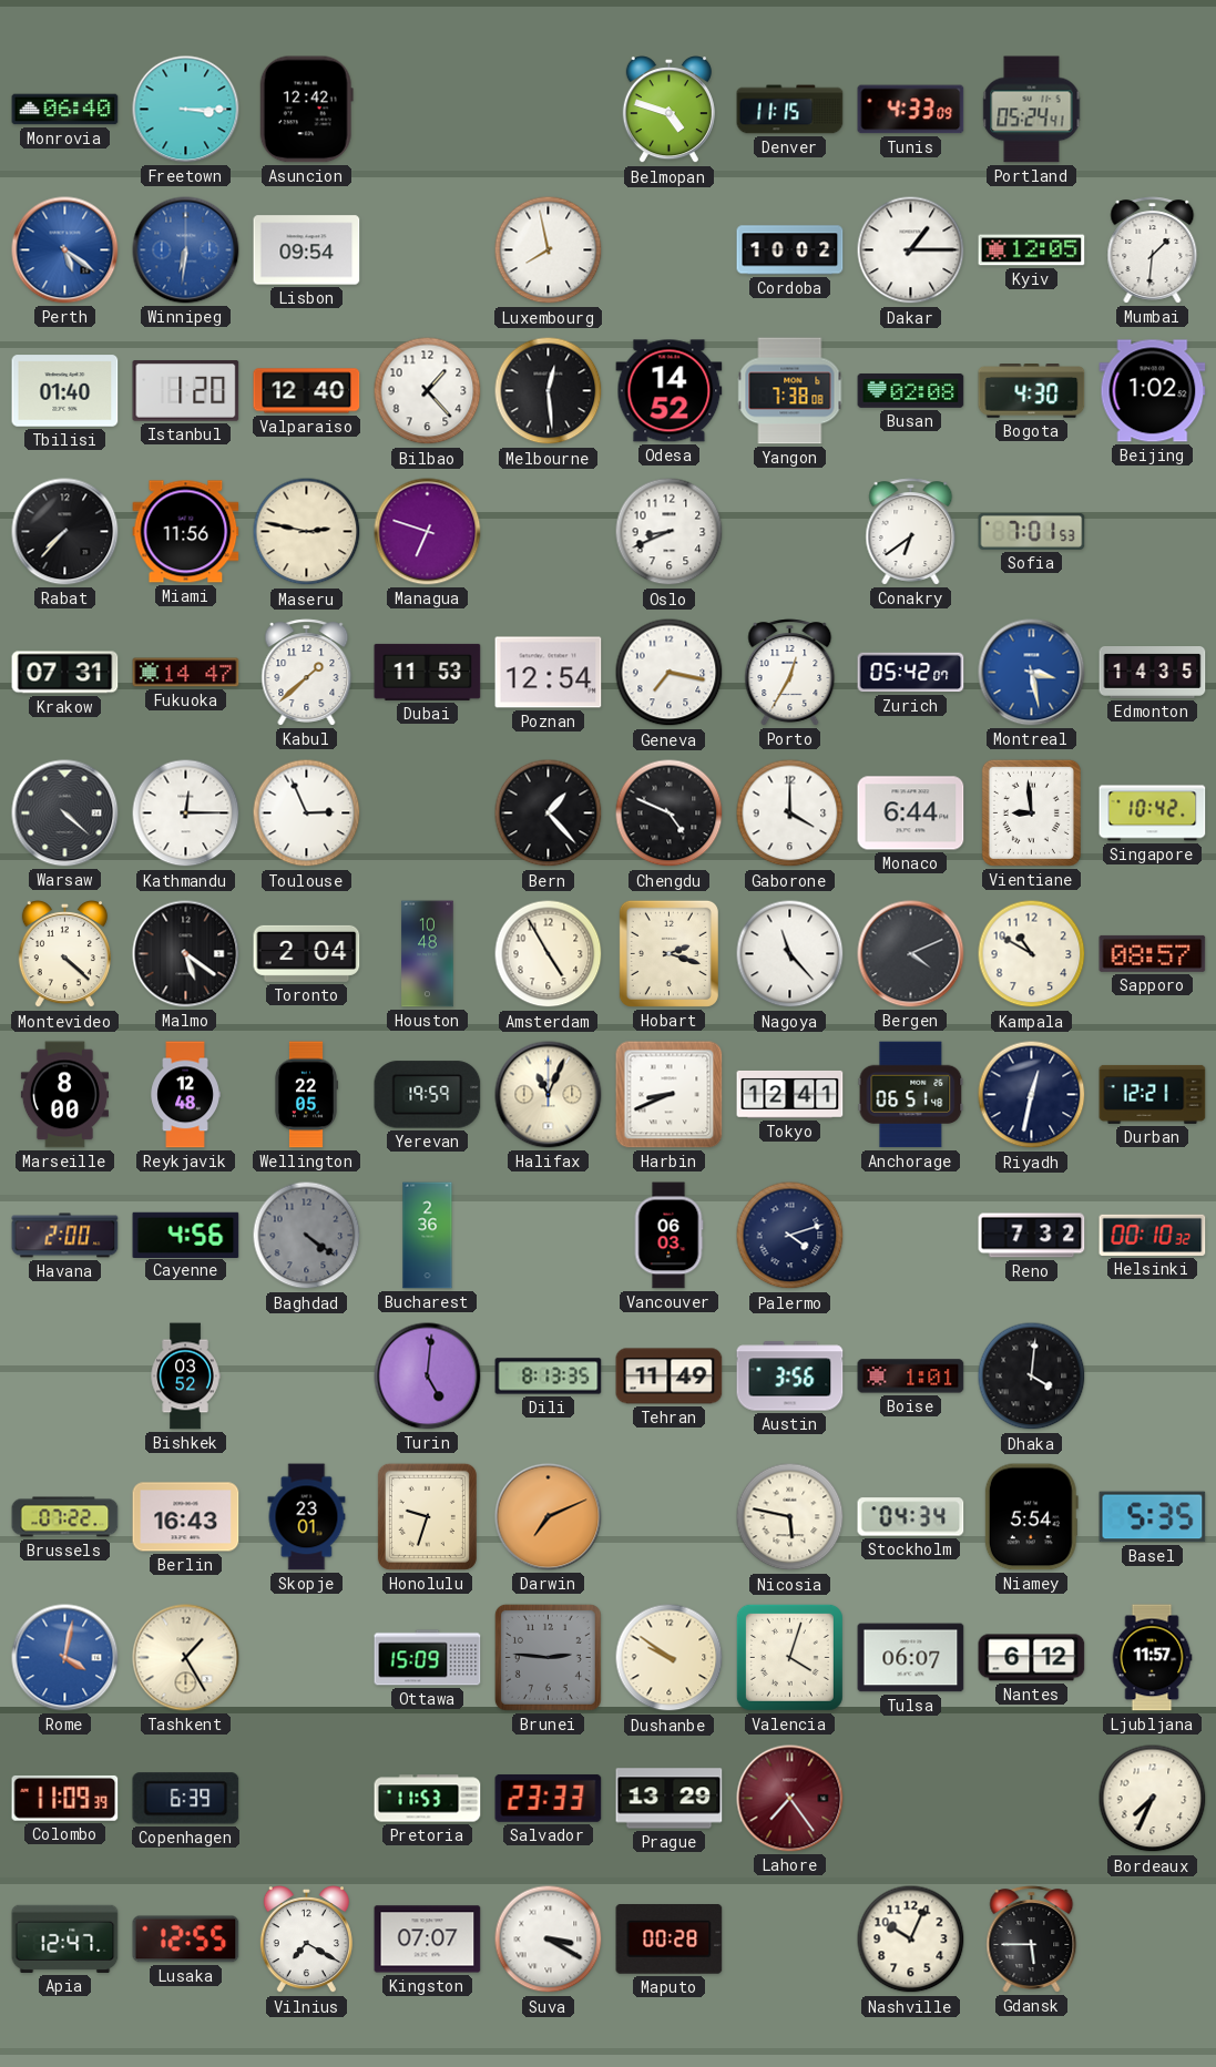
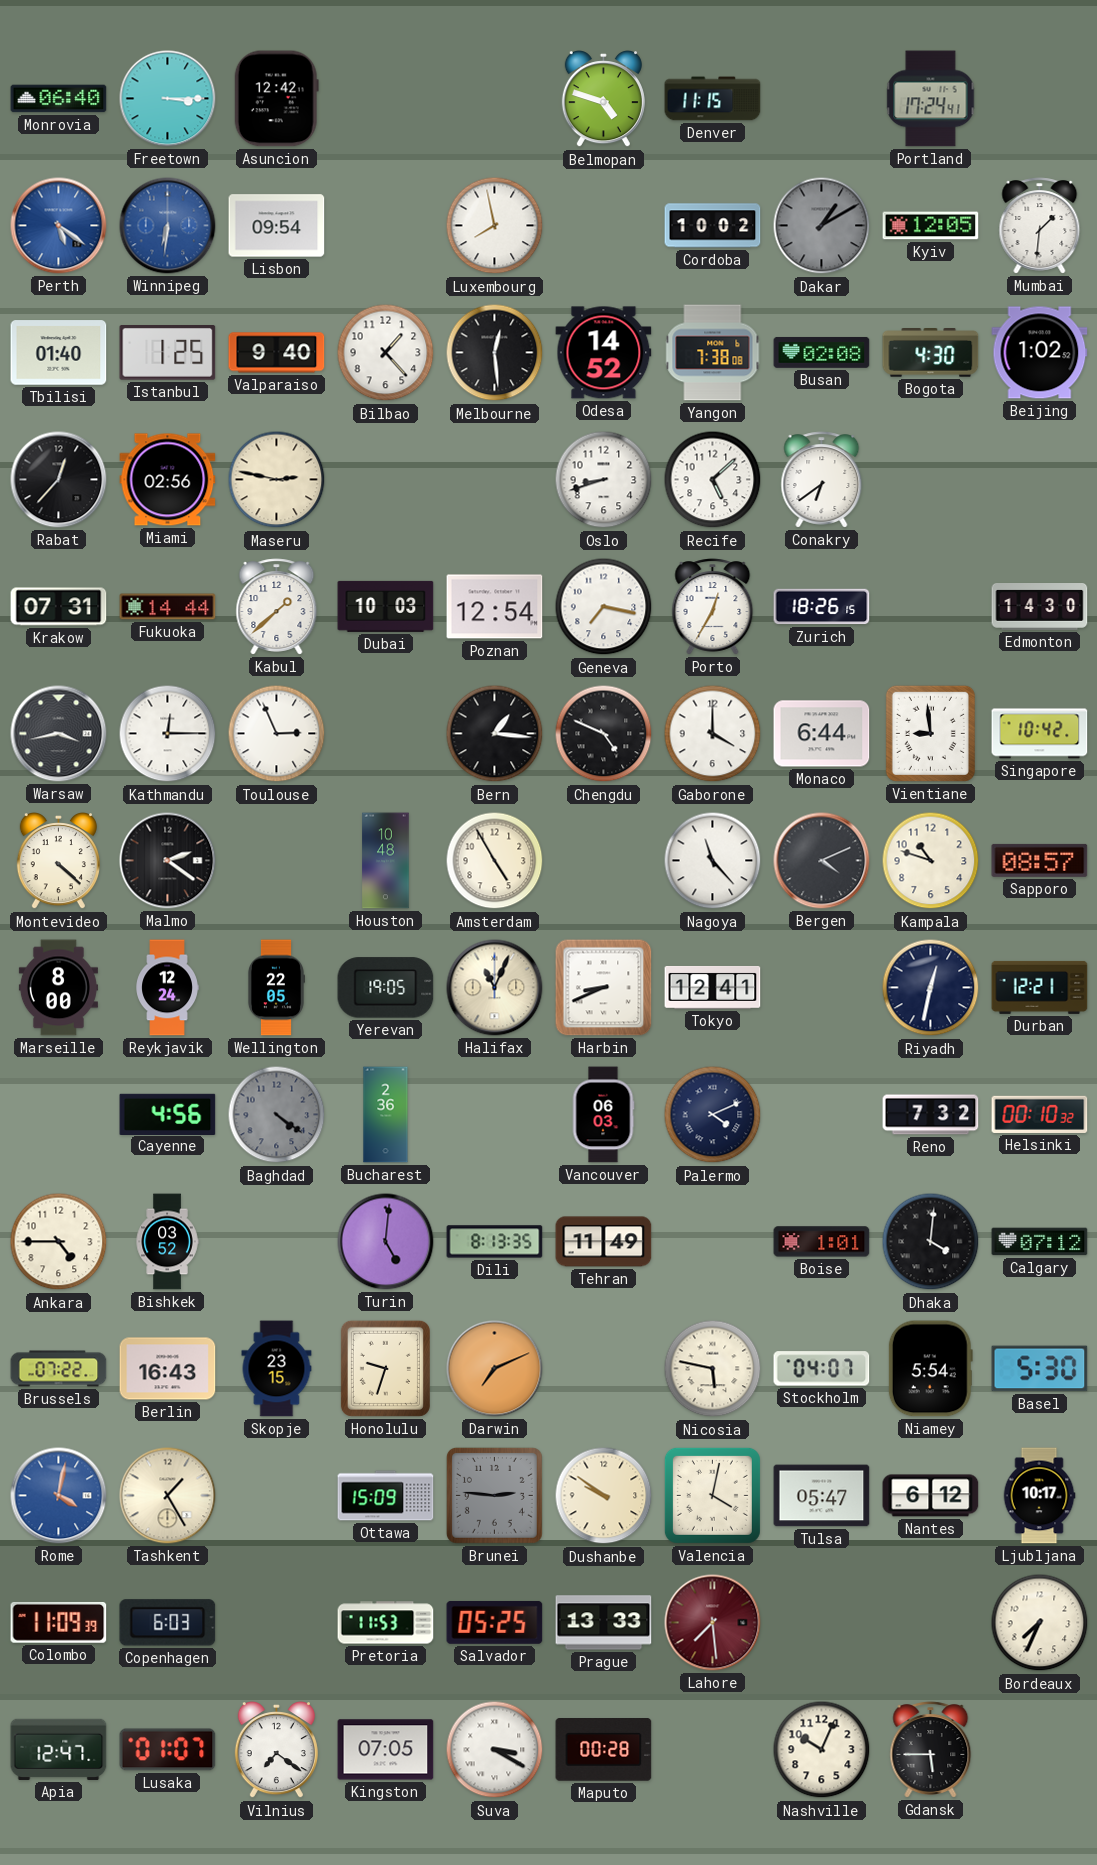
Tunis: 4:33 -> none
Portland: 05:24 -> 17:24
Dakar: 1:15 -> 1:10
Dakar dial: white -> grey
Istanbul: 1:20 -> 1:25
Valparaiso: 12:40 -> 9:40
Rabat: 7:37 -> 12:37
Miami: 11:56 -> 02:56
Managua: 6:48 -> none
Oslo: 8:41 -> 8:42
Recife: none -> 5:08
Sofia: 7:01 -> none
Fukuoka: 14:47 -> 14:44
Dubai: 11:53 -> 10:03
Zurich: 05:42 -> 18:26
Montreal: 3:28 -> none
Edmonton: 14:35 -> 14:30
Warsaw: 4:22 -> 3:43
Bern: 1:23 -> 1:16
Malmo: 5:21 -> 2:21
Toronto: 2:04 -> none
Hobart: 2:18 -> none
Kampala: 10:50 -> 10:48
Reykjavik: 12:48 -> 12:24
Yerevan: 19:59 -> 19:05
Anchorage: 06:51 -> none
Havana: 2:00 -> none
Palermo: 4:12 -> 4:11
Ankara: none -> 4:45
Austin: 3:56 -> none
Calgary: none -> 07:12
Skopje: 23:01 -> 23:15
Stockholm: 04:34 -> 04:07
Basel: 5:35 -> 5:30
Valencia: 4:03 -> 4:02
Tulsa: 06:07 -> 05:47
Ljubljana: 11:57 -> 10:17
Copenhagen: 6:39 -> 6:03
Salvador: 23:33 -> 05:25
Prague: 13:29 -> 13:33
Lahore: 7:24 -> 7:29
Lusaka: 12:55 -> 01:07
Vilnius: 7:20 -> 7:21
Kingston: 07:07 -> 07:05
